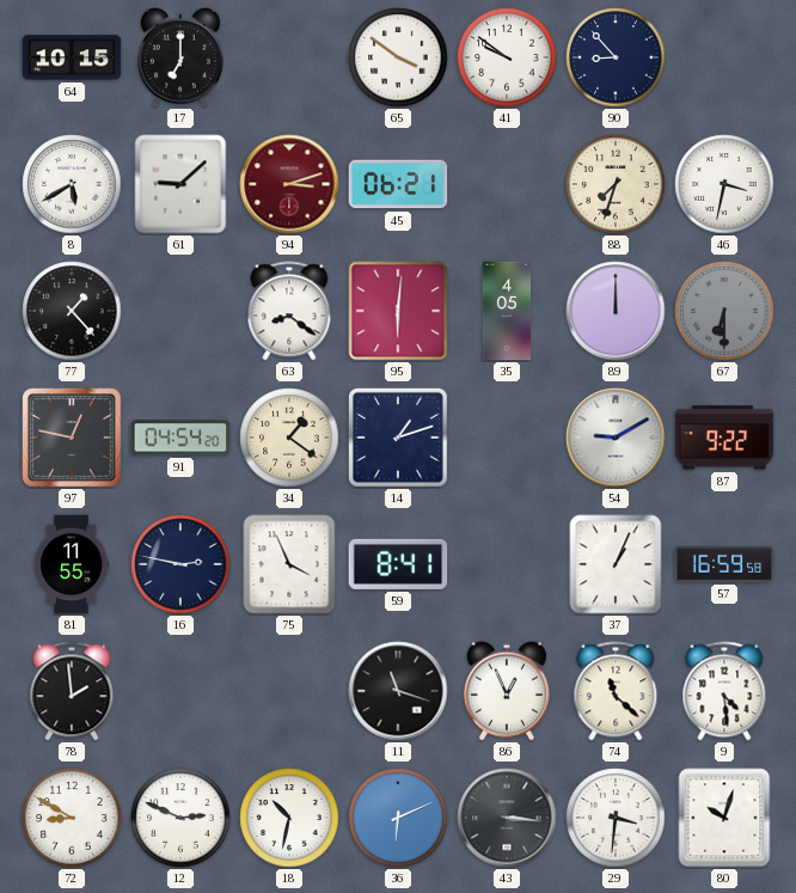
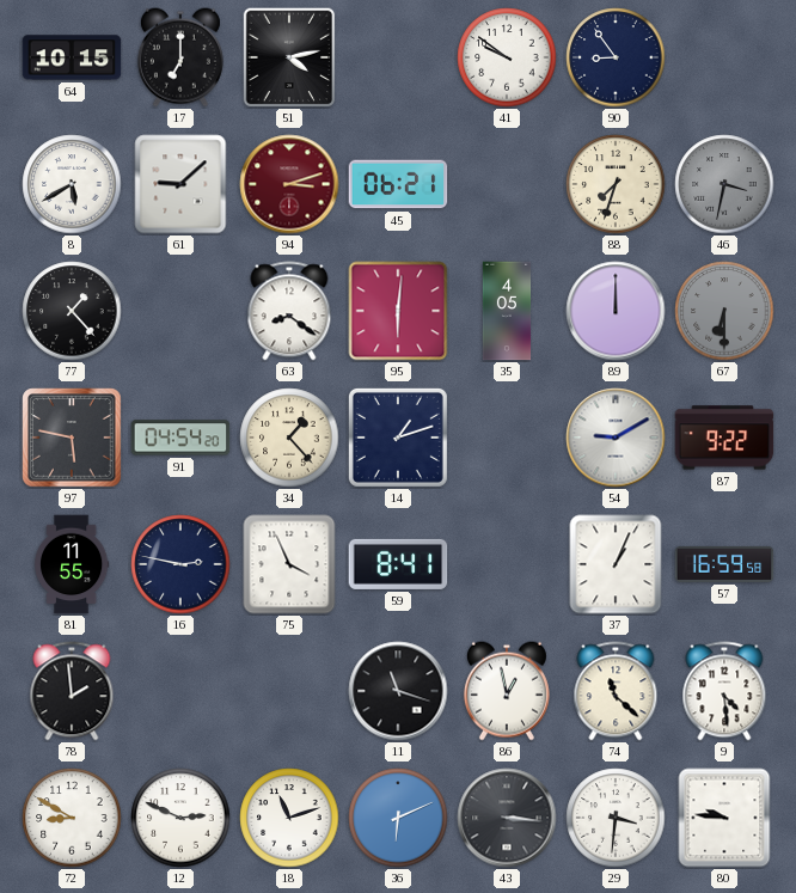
51: none -> 4:13
65: 3:51 -> none
90: 8:53 -> 8:54
46 dial: white -> grey
97: 12:47 -> 5:47
34: 1:21 -> 1:23
86: 12:56 -> 12:58
18: 10:32 -> 11:12
80: 10:03 -> 9:46
